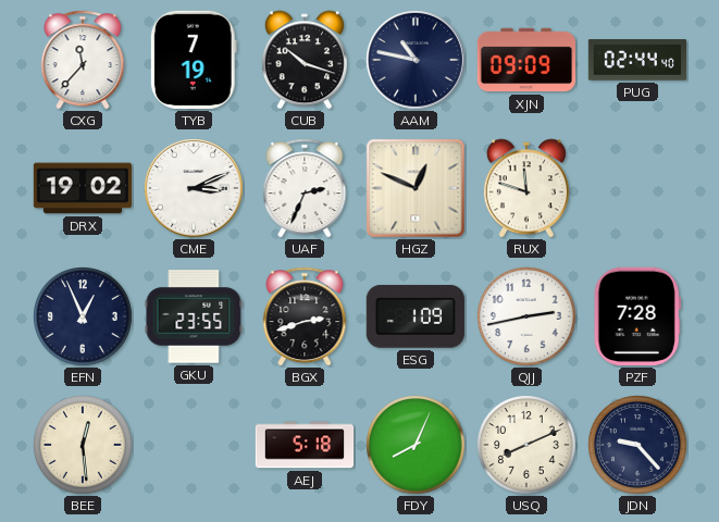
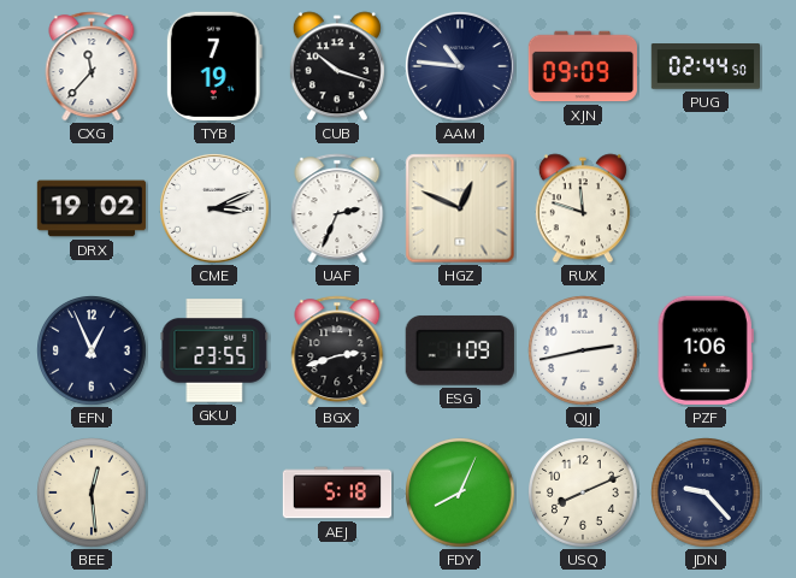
AAM: 10:47 -> 10:46
PUG: 02:44:40 -> 02:44:50
PZF: 7:28 -> 1:06
